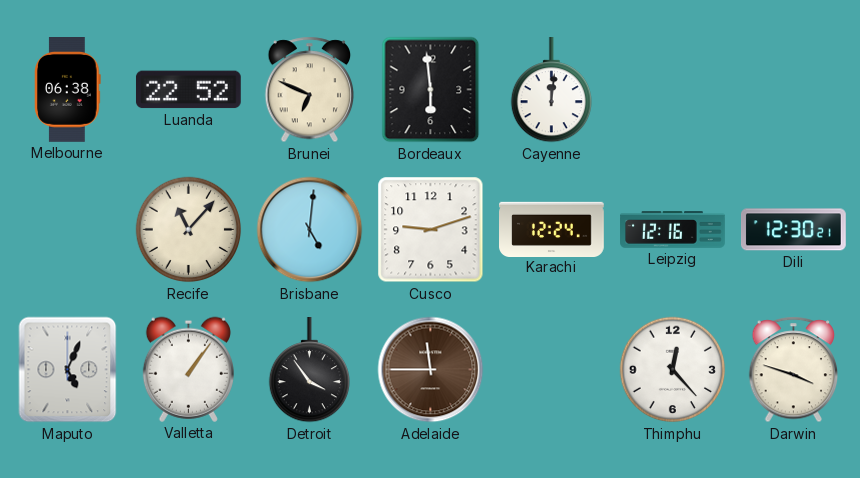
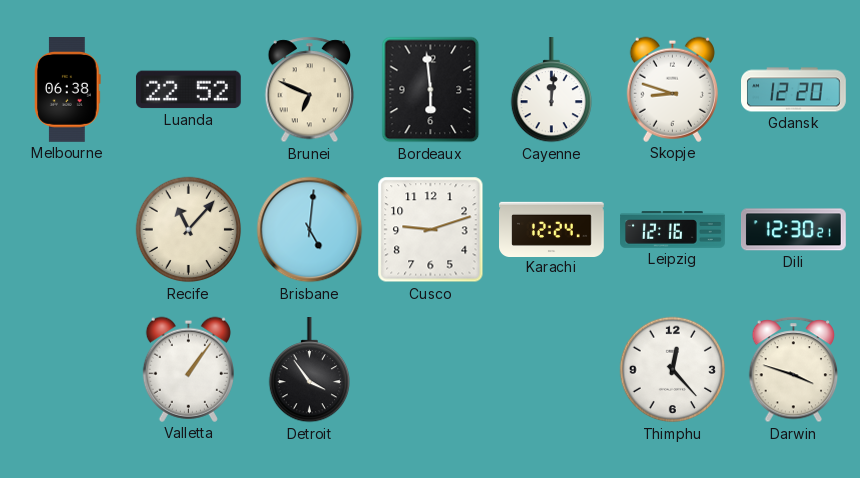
Skopje: none -> 8:48
Gdansk: none -> 12:20
Maputo: 5:04 -> none
Adelaide: 11:45 -> none
